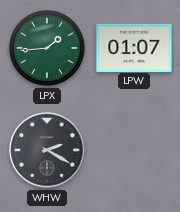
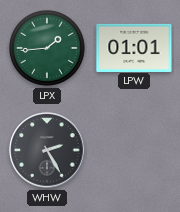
LPW: 01:07 -> 01:01
WHW: 2:20 -> 2:25
